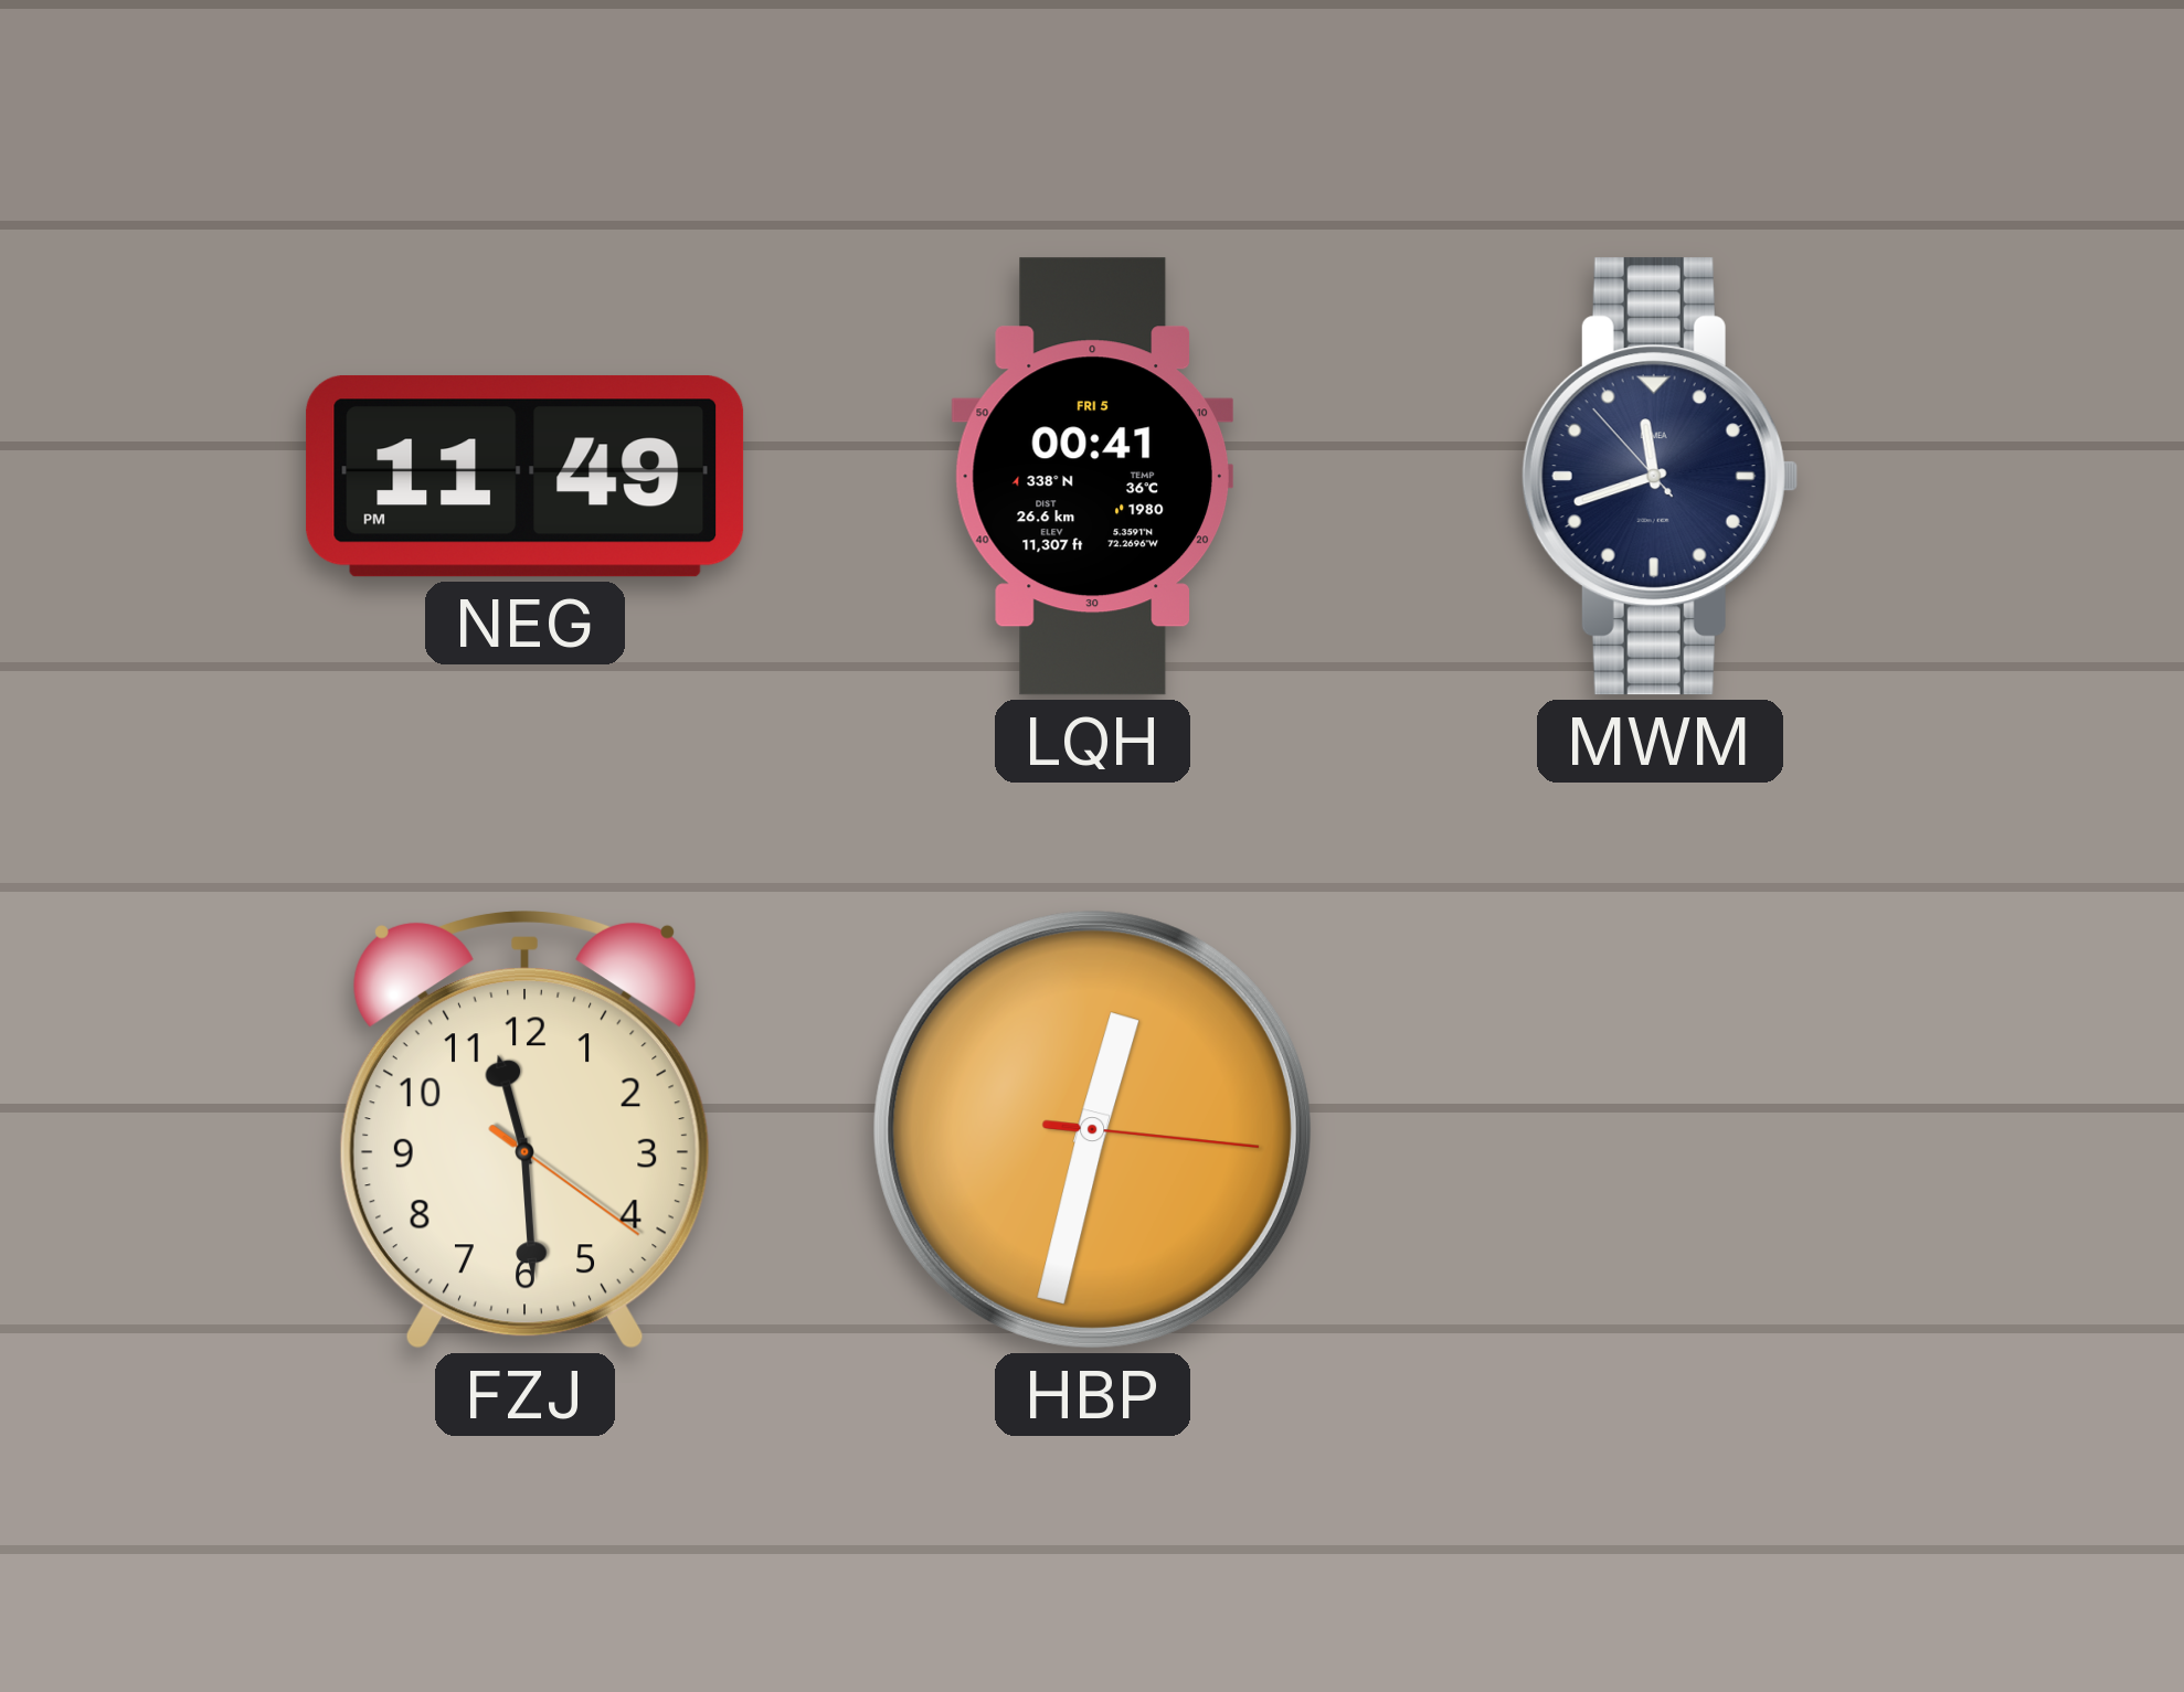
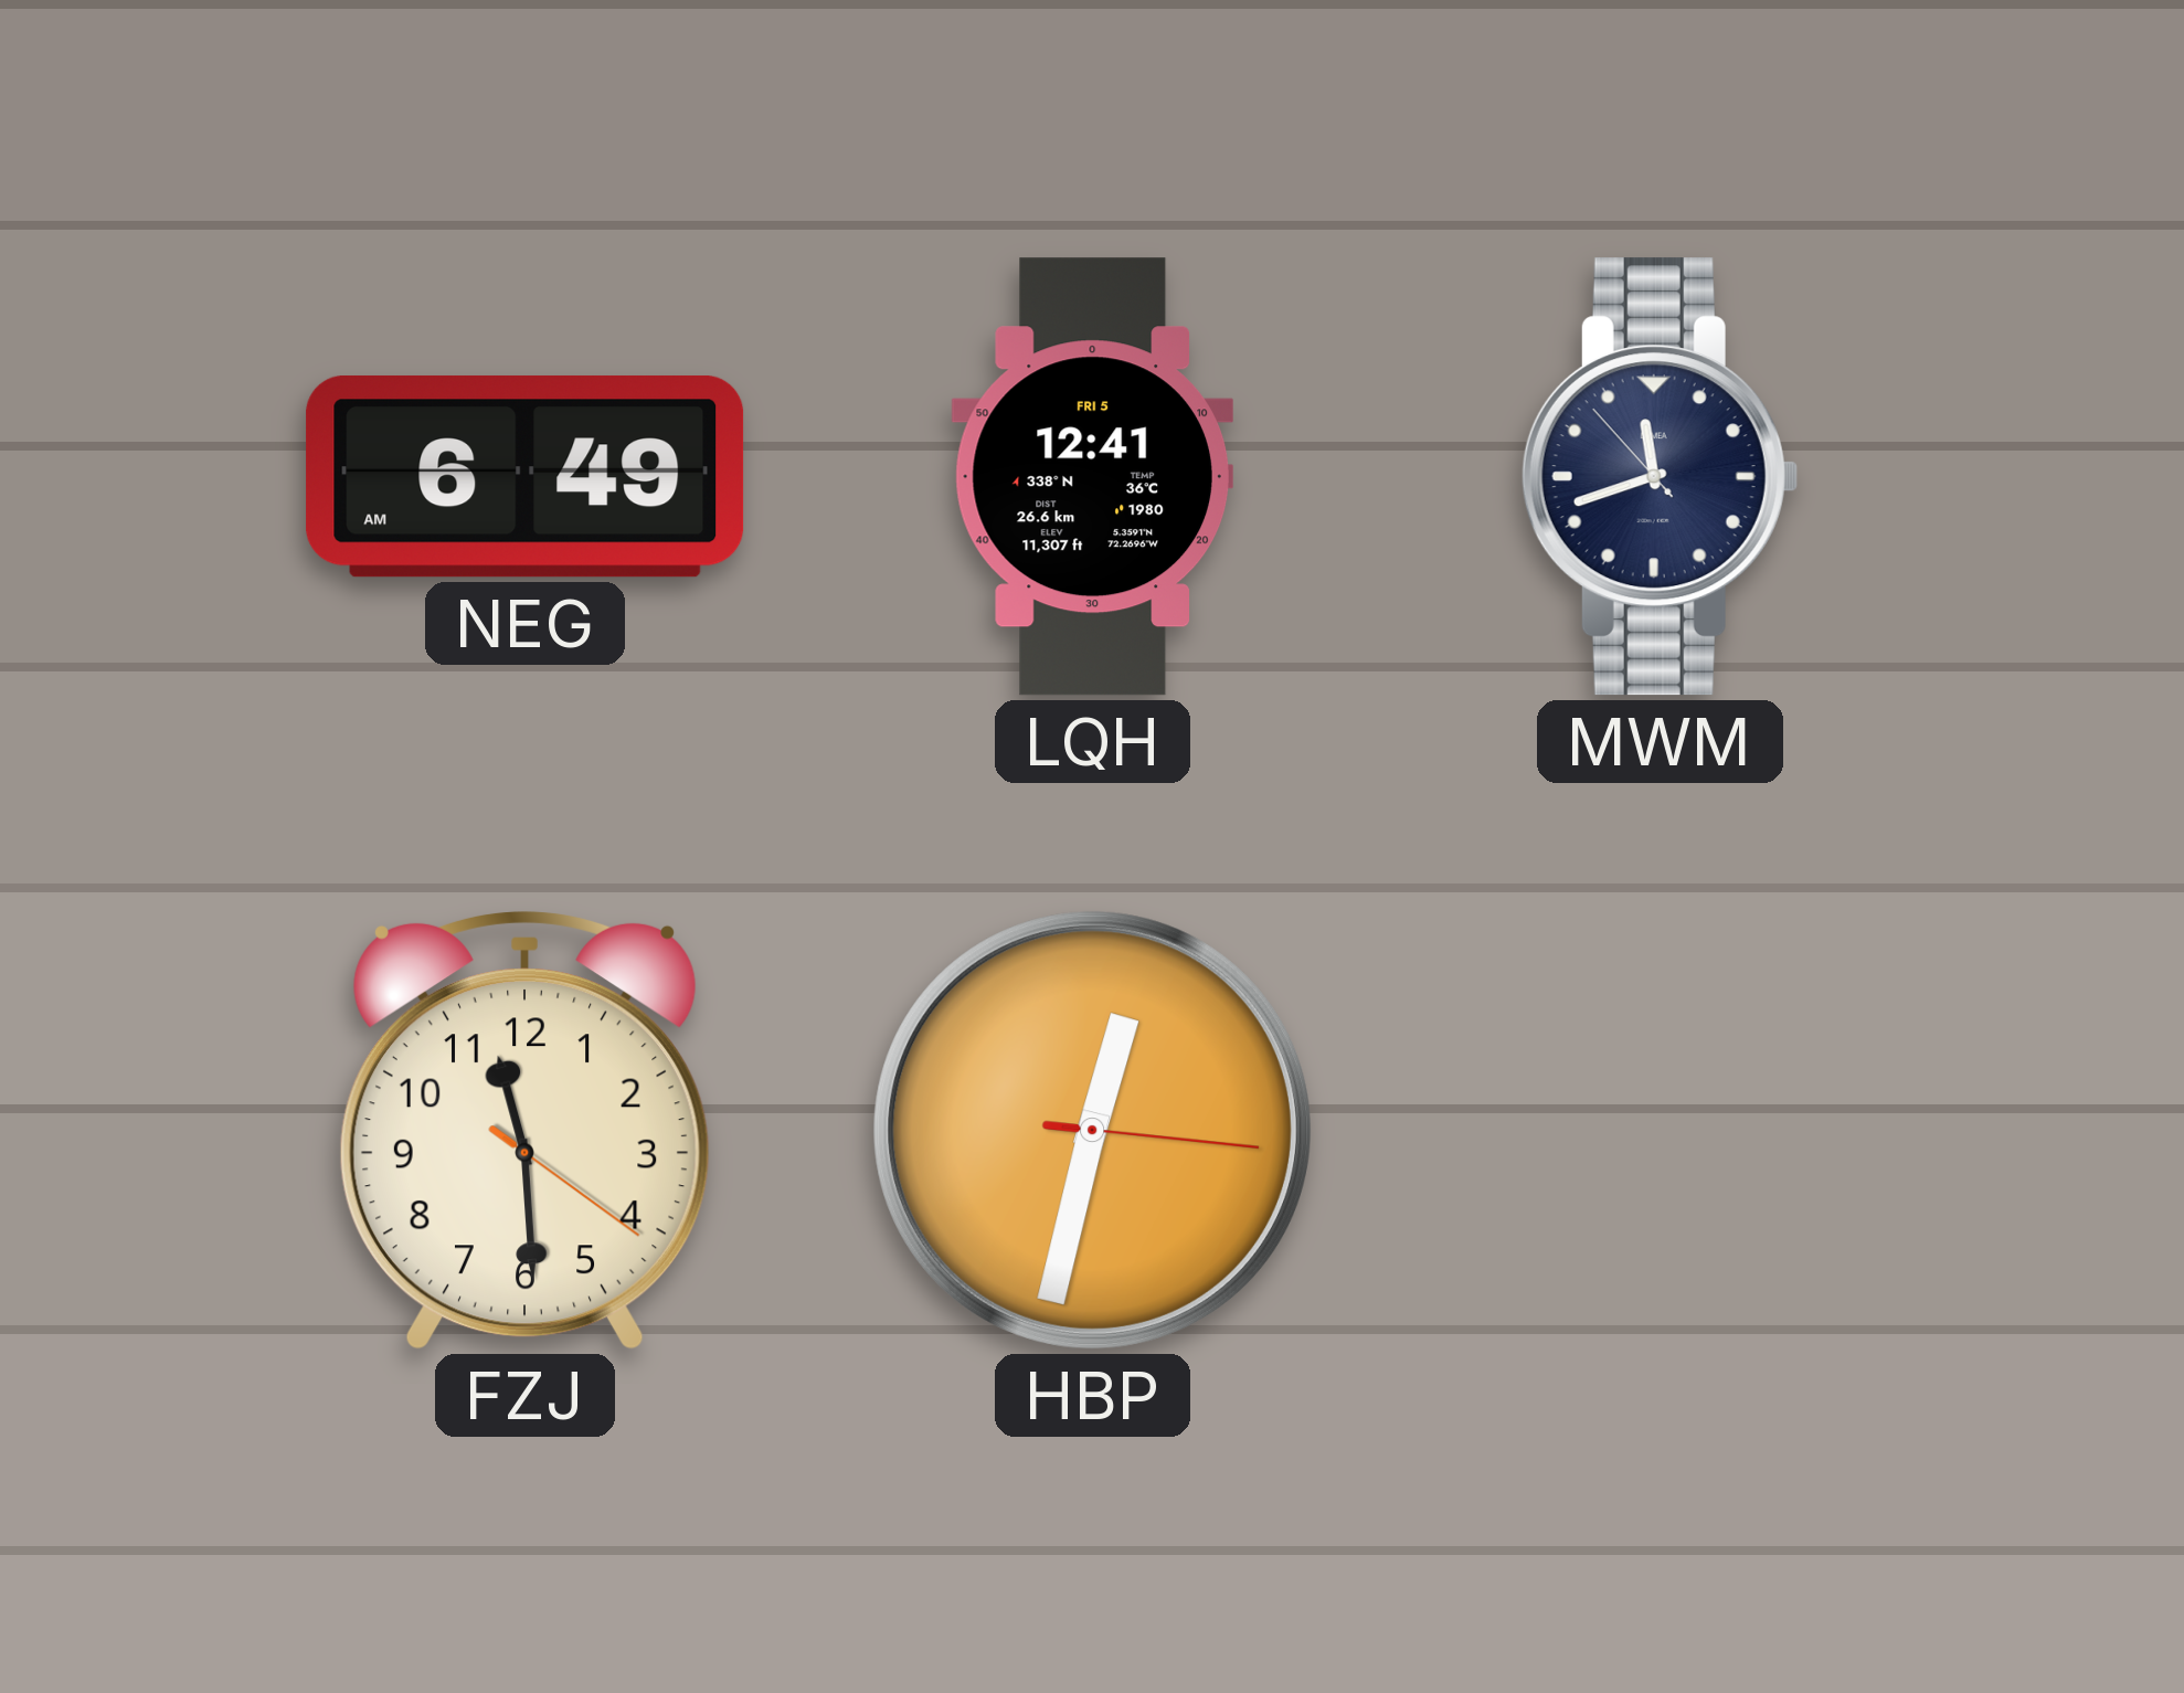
NEG: 11:49 -> 6:49
LQH: 00:41 -> 12:41
